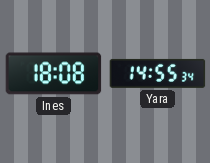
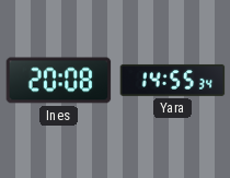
Ines: 18:08 -> 20:08
